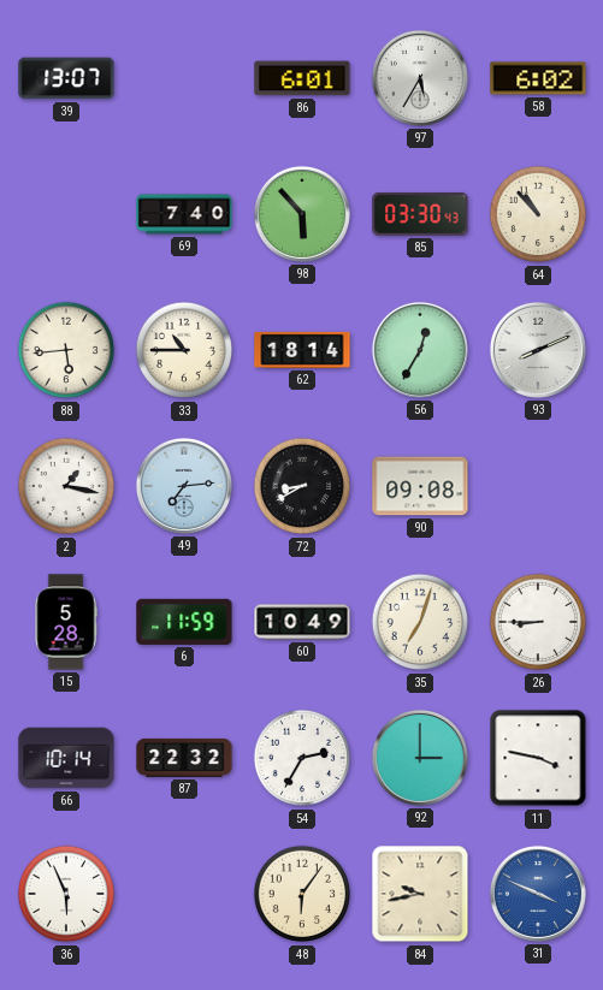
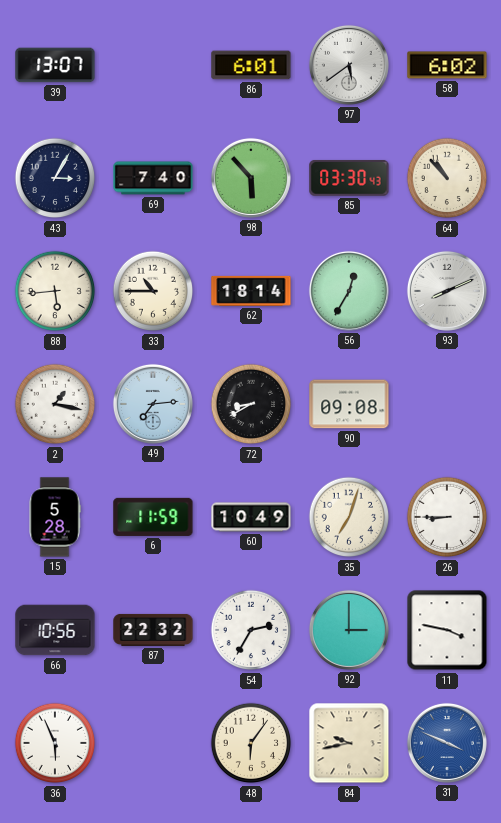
97: 5:35 -> 5:39
43: none -> 3:05
66: 10:14 -> 10:56
